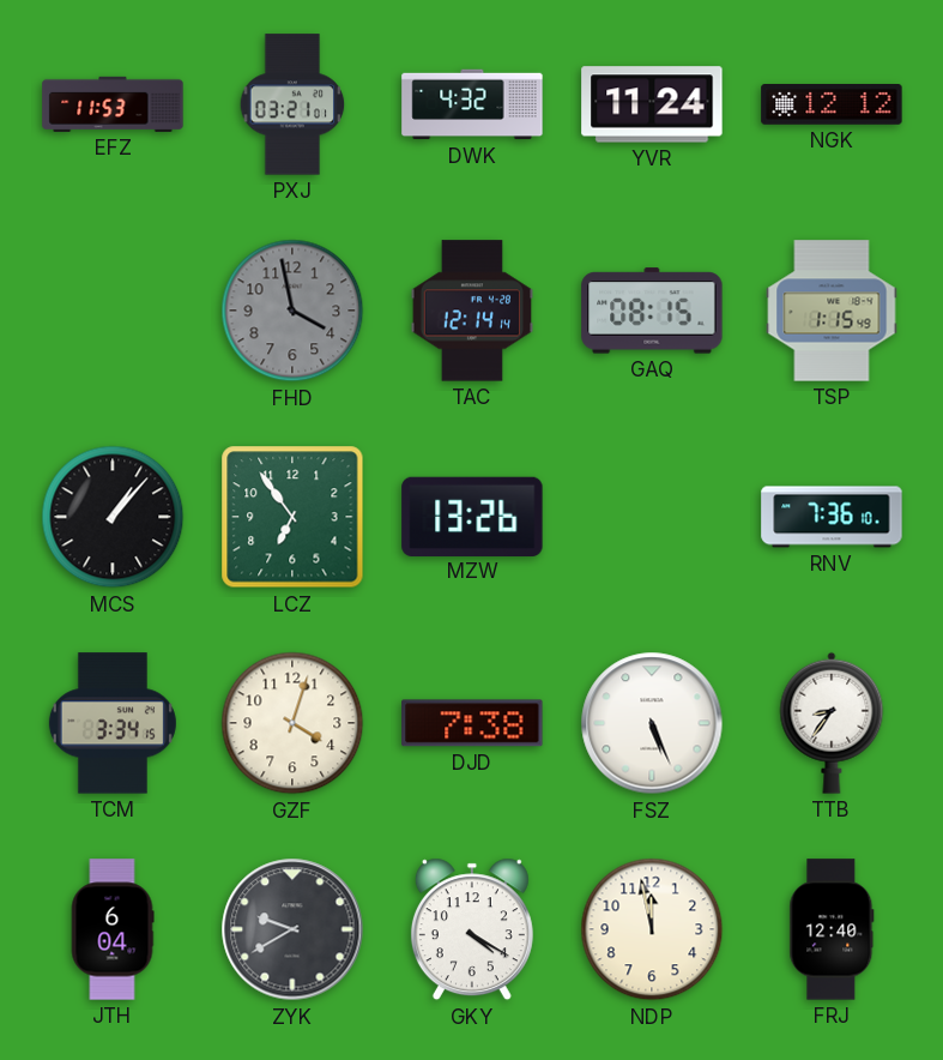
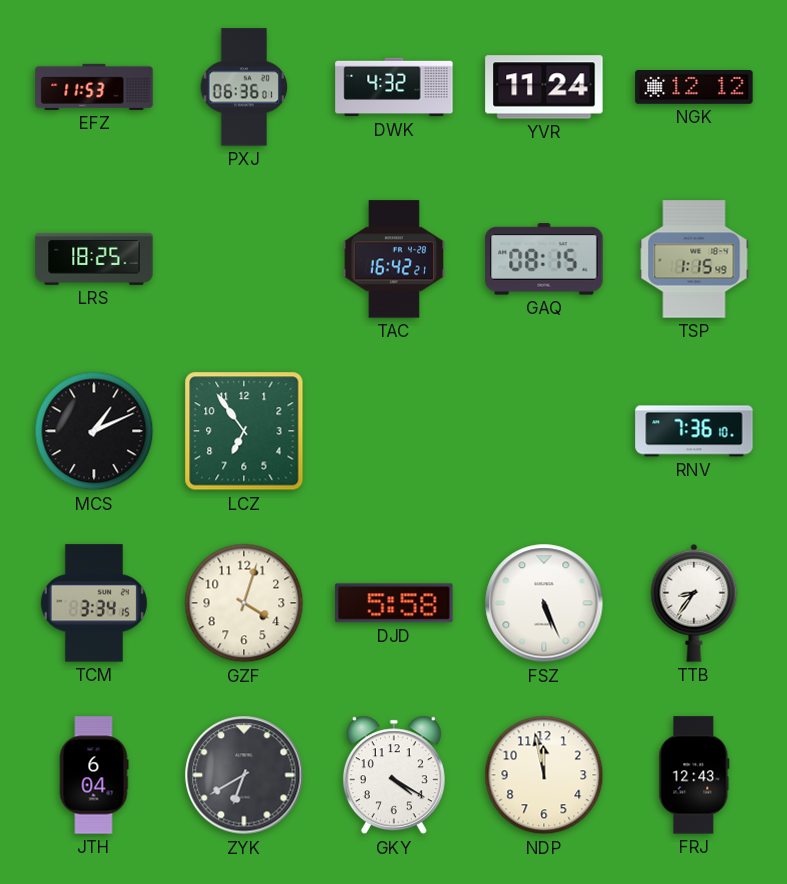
PXJ: 03:21 -> 06:36
LRS: none -> 18:25
FHD: 3:58 -> none
TAC: 12:14 -> 16:42
MCS: 1:07 -> 1:11
MZW: 13:26 -> none
DJD: 7:38 -> 5:58
ZYK: 9:40 -> 6:40
FRJ: 12:40 -> 12:43
